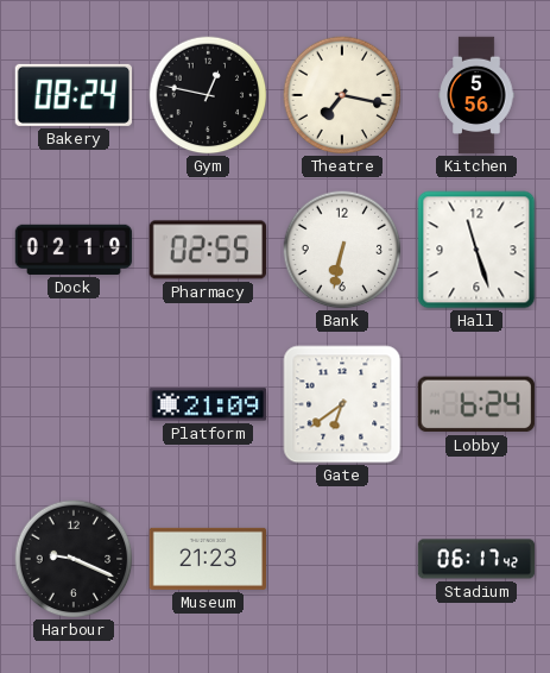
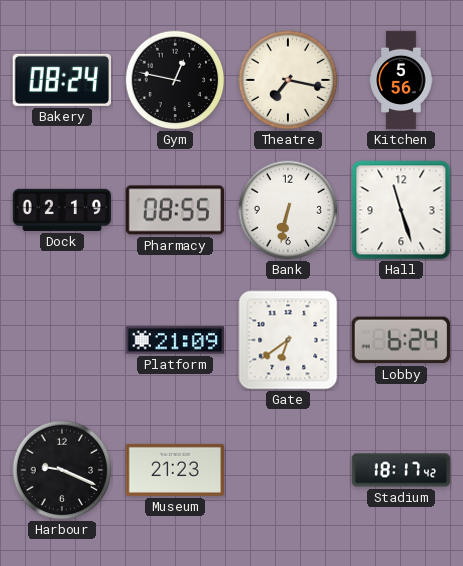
Pharmacy: 02:55 -> 08:55
Stadium: 06:17 -> 18:17
